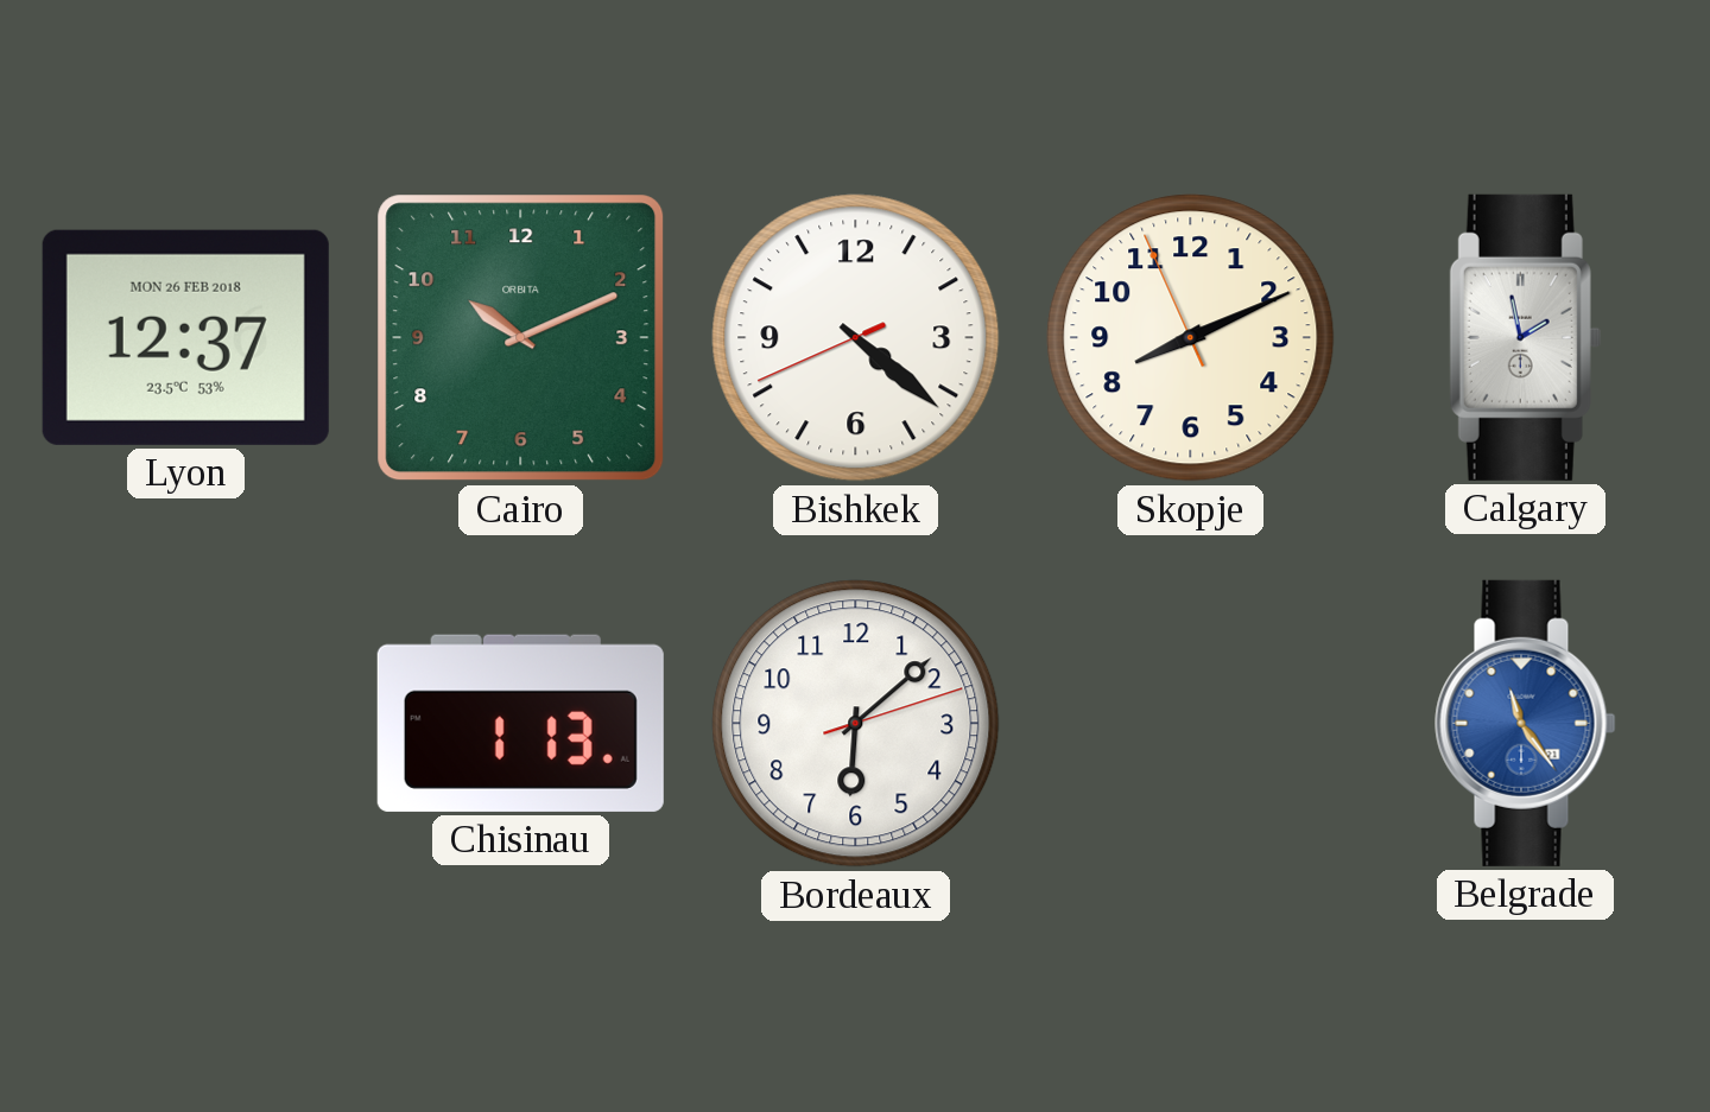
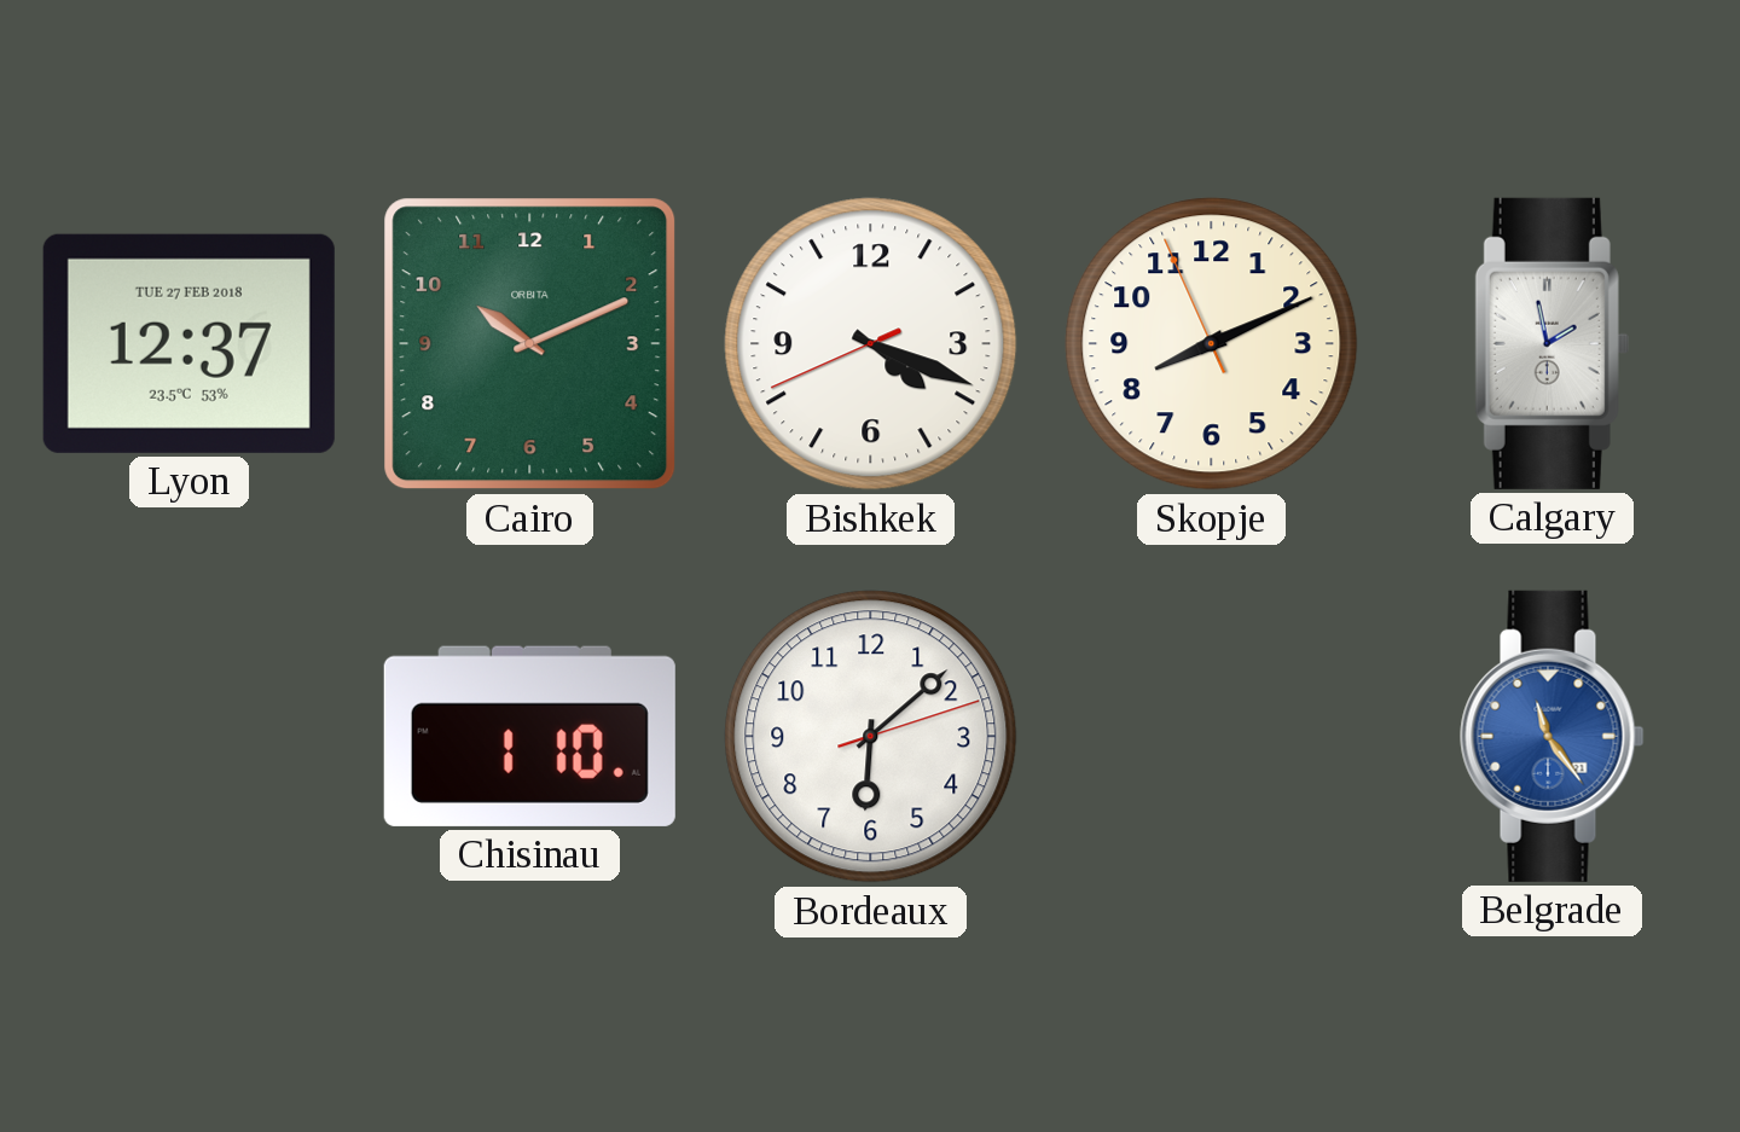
Lyon date: MON 26 FEB 2018 -> TUE 27 FEB 2018
Bishkek: 4:21 -> 4:18
Chisinau: 1:13 -> 1:10
